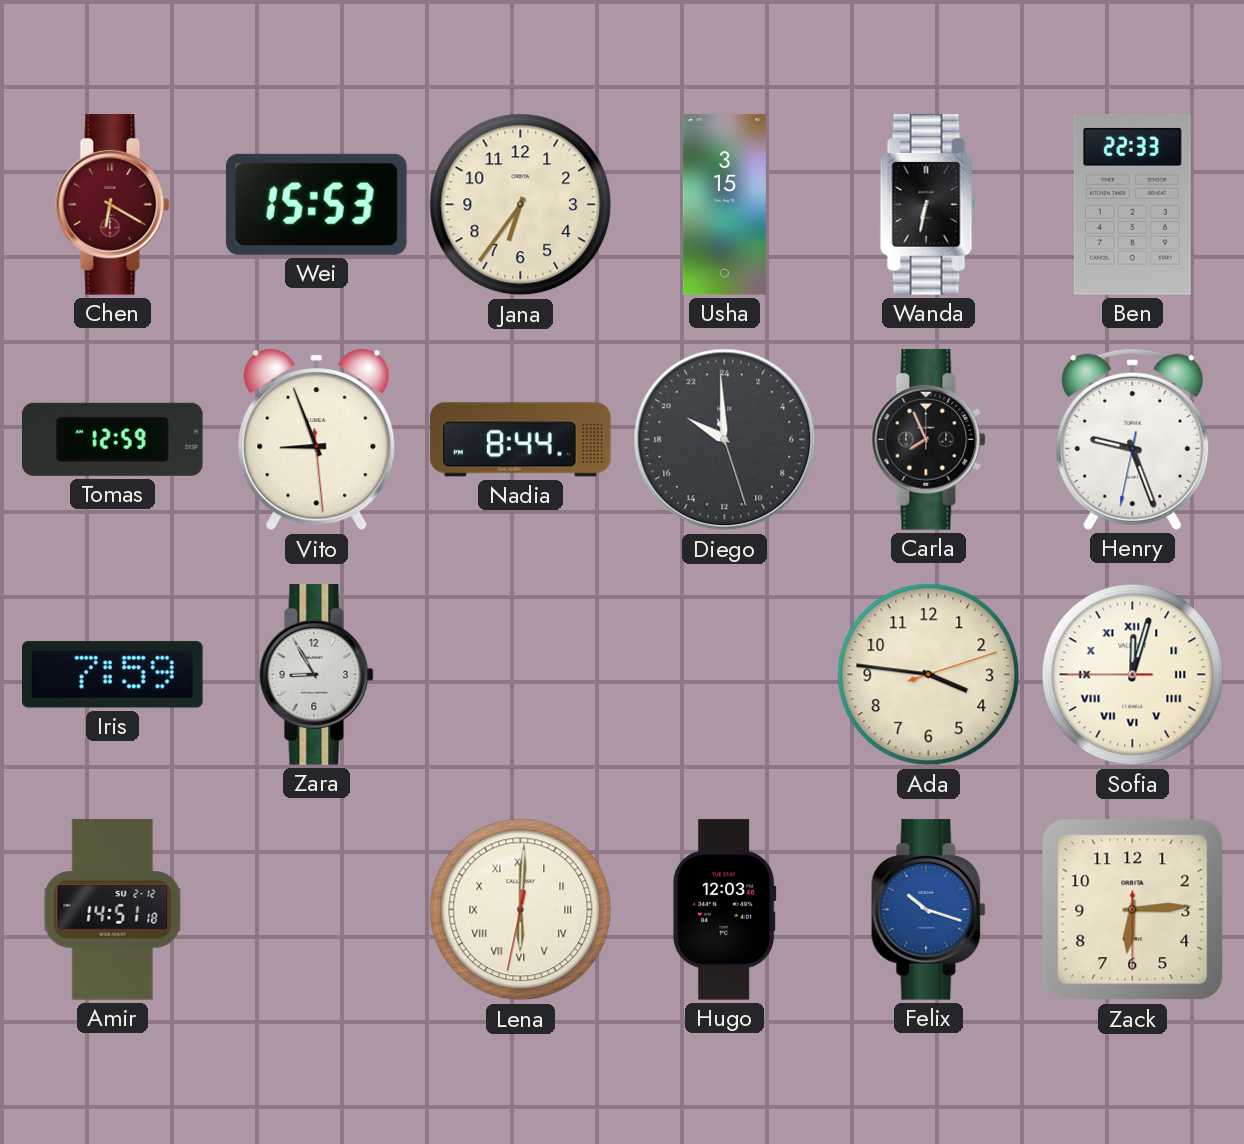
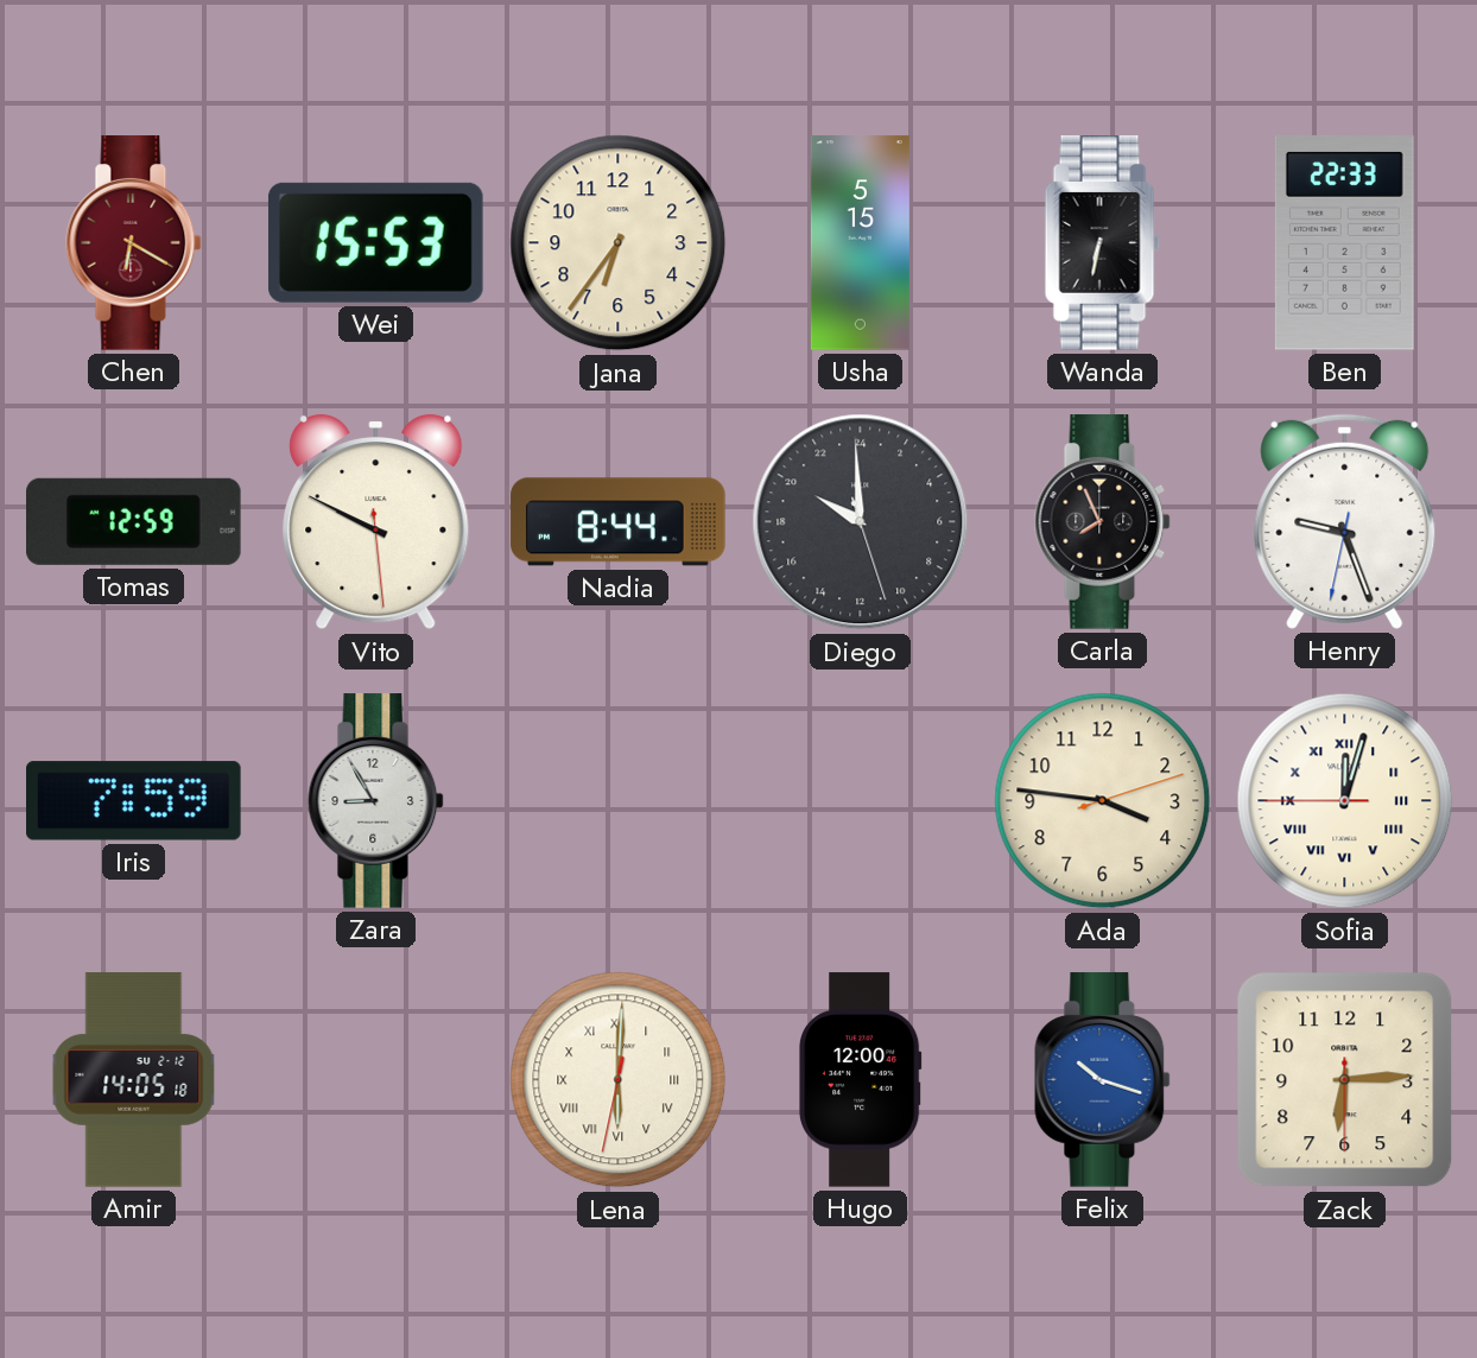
Usha: 3:15 -> 5:15
Vito: 8:56 -> 9:49
Amir: 14:51 -> 14:05
Hugo: 12:03 -> 12:00
